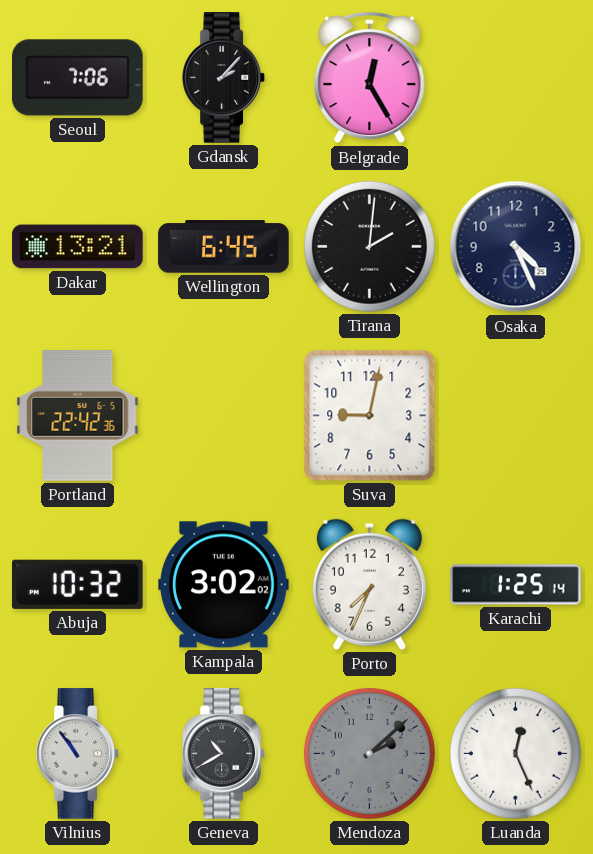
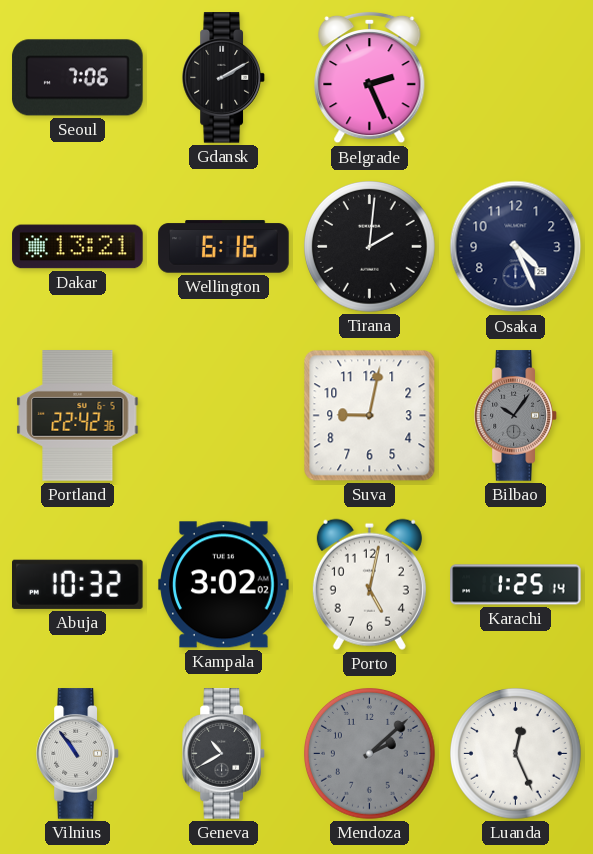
Gdansk: 2:07 -> 2:10
Belgrade: 12:25 -> 2:26
Wellington: 6:45 -> 6:16
Bilbao: none -> 10:06
Porto: 7:34 -> 5:02
